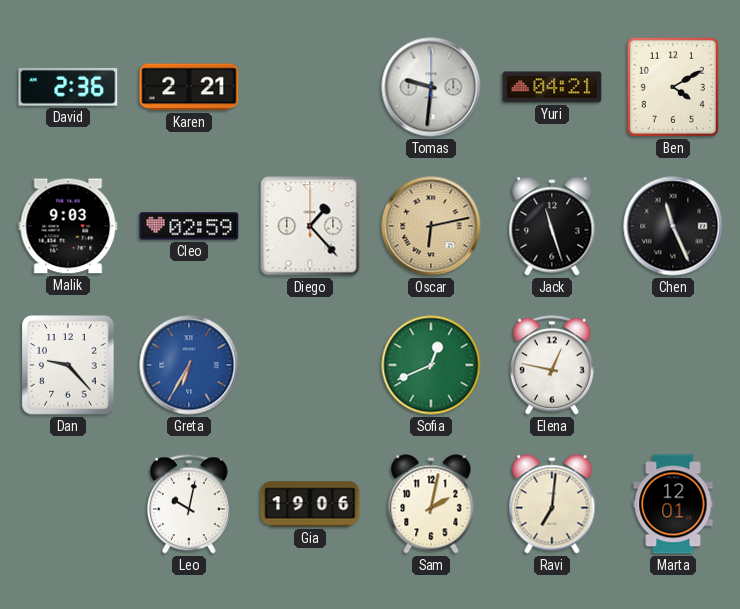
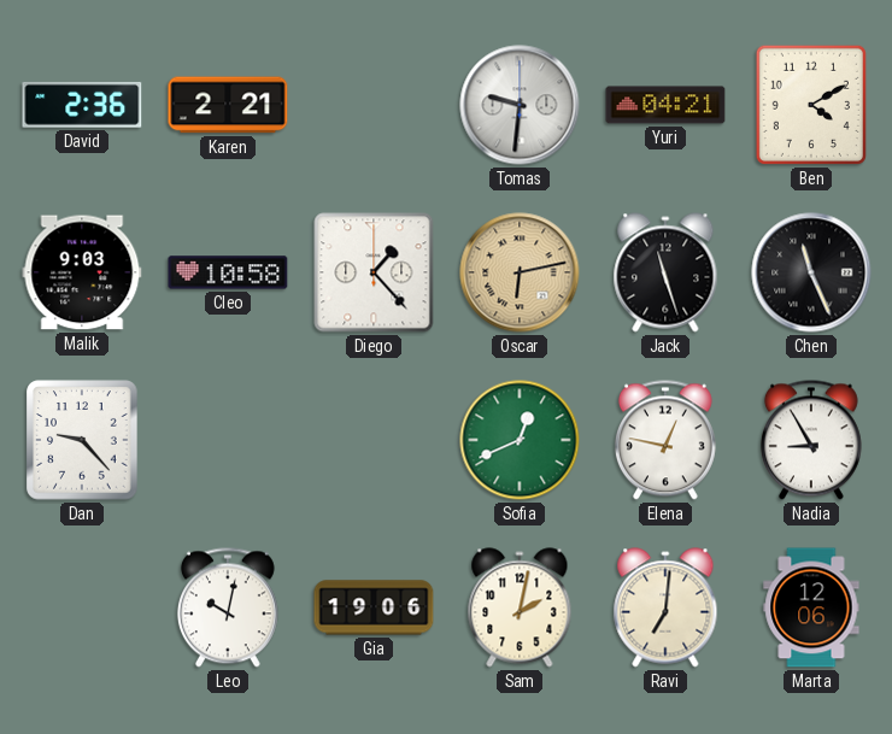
Cleo: 02:59 -> 10:58
Greta: 6:35 -> none
Nadia: none -> 8:55
Marta: 12:01 -> 12:06
